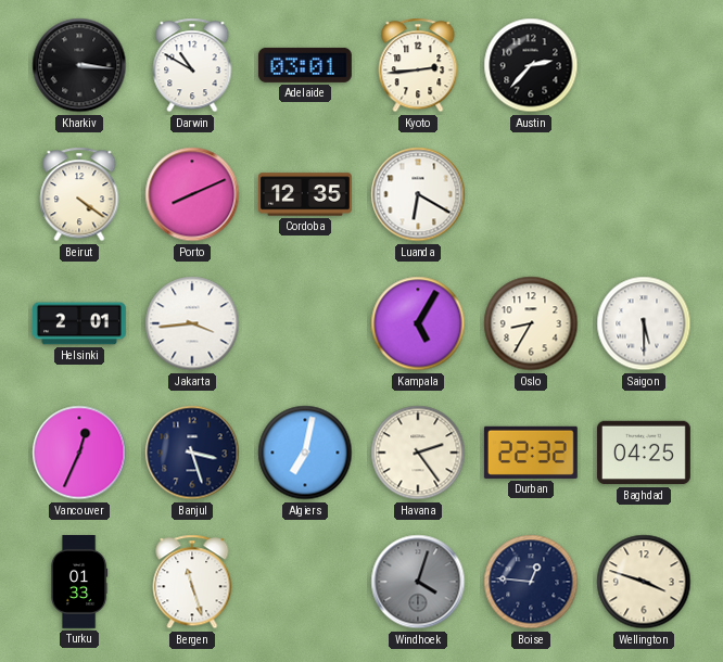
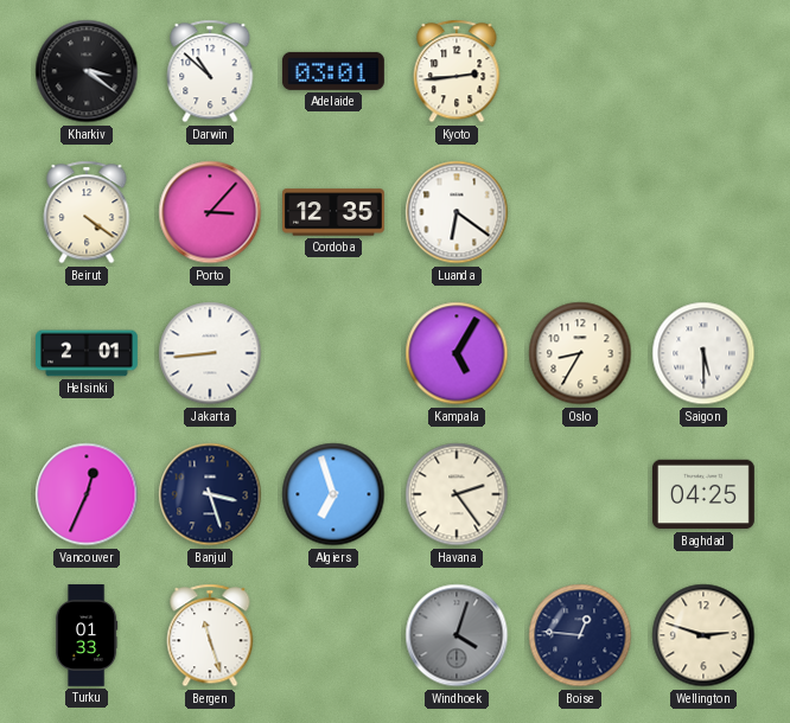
Kharkiv: 3:16 -> 3:21
Darwin: 10:50 -> 10:52
Austin: 2:37 -> none
Porto: 8:11 -> 3:07
Luanda: 6:20 -> 6:21
Jakarta: 3:44 -> 8:44
Algiers: 7:02 -> 6:57
Durban: 22:32 -> none
Wellington: 3:48 -> 2:48
